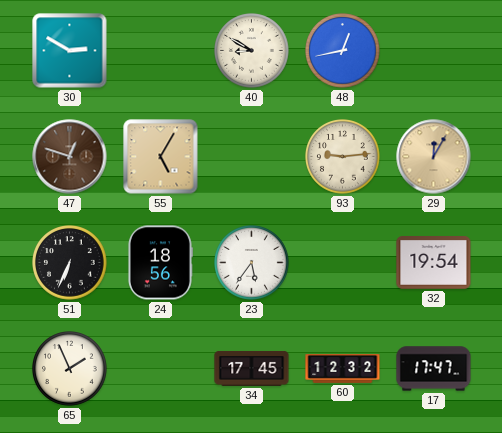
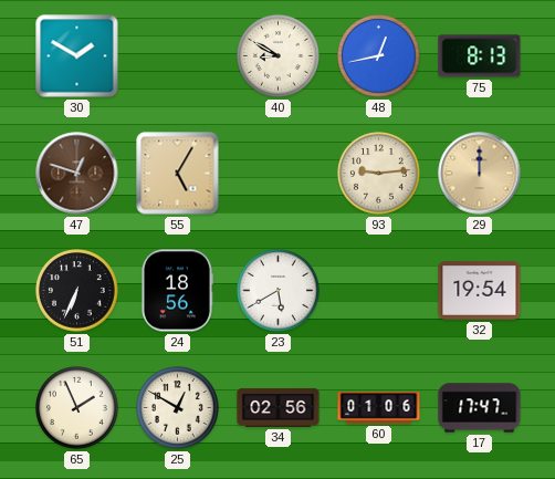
30: 2:50 -> 1:50
75: none -> 8:13
29: 12:05 -> 12:00
23: 5:36 -> 5:40
25: none -> 12:50
34: 17:45 -> 02:56
60: 12:32 -> 01:06
